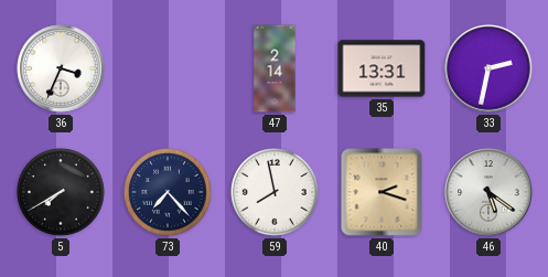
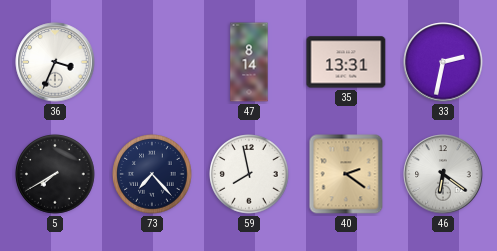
47: 2:14 -> 8:14
40: 2:18 -> 2:21
46: 5:21 -> 6:21
